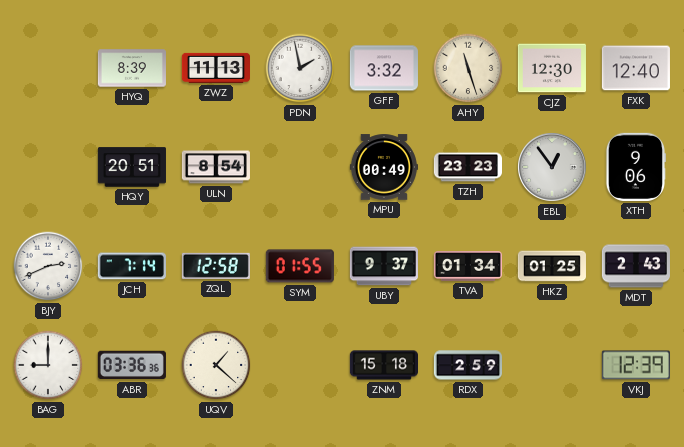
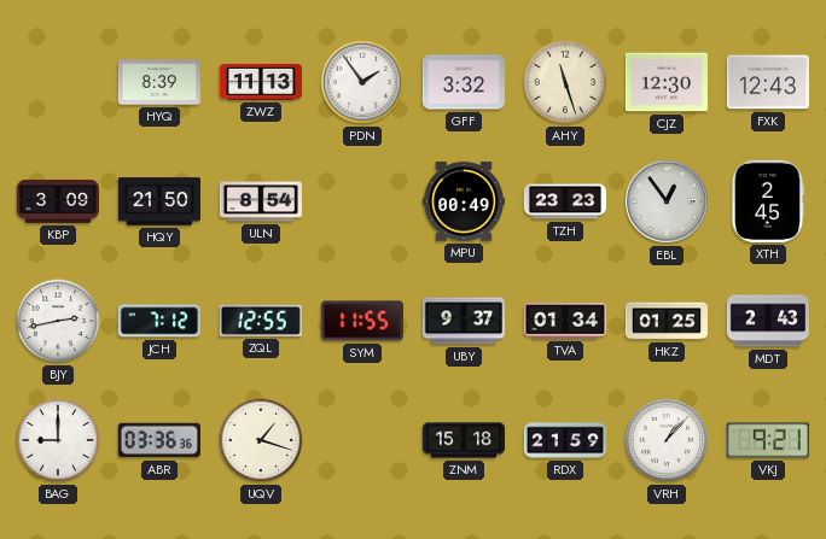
PDN: 1:58 -> 1:54
FXK: 12:40 -> 12:43
KBP: none -> 3:09
HQY: 20:51 -> 21:50
XTH: 9:06 -> 2:45
BJY: 2:41 -> 2:43
JCH: 7:14 -> 7:12
ZQL: 12:58 -> 12:55
SYM: 01:55 -> 11:55
UQV: 1:22 -> 1:18
RDX: 2:59 -> 21:59
VRH: none -> 1:07
VKJ: 12:39 -> 9:21
